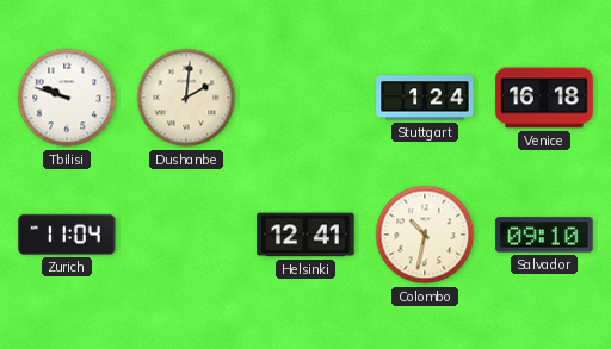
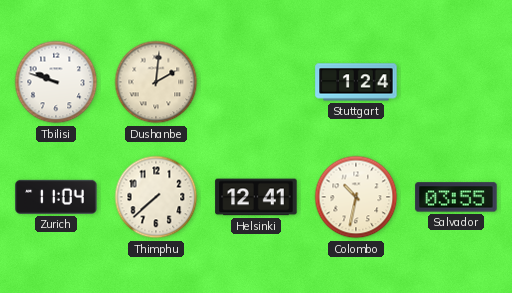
Venice: 16:18 -> none
Thimphu: none -> 7:38
Salvador: 09:10 -> 03:55
